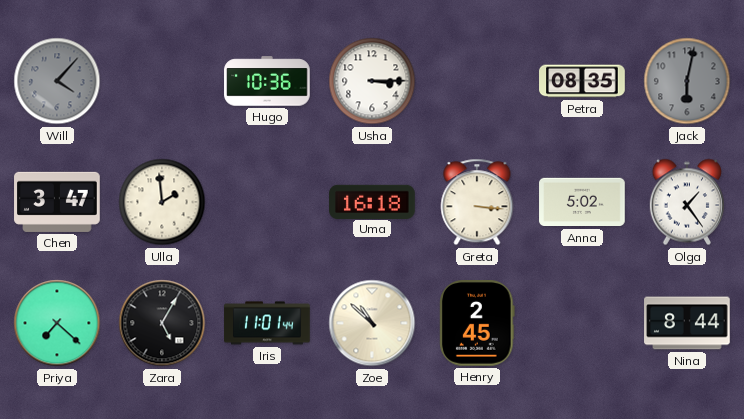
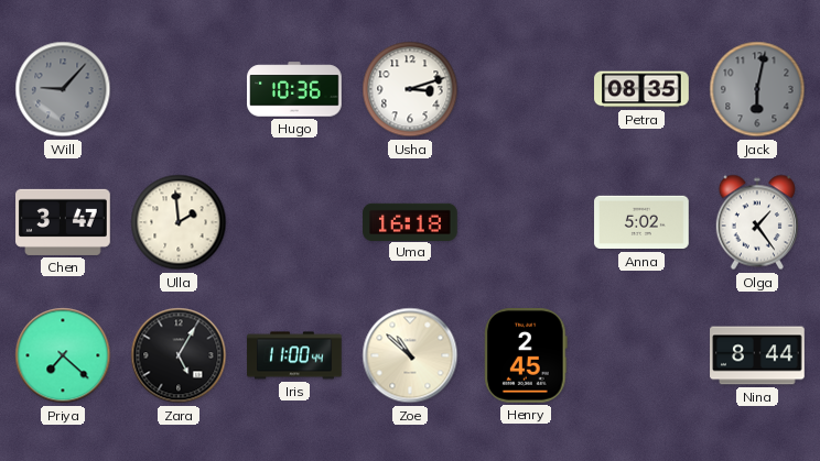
Will: 4:07 -> 9:07
Usha: 3:15 -> 3:12
Greta: 3:16 -> none
Iris: 11:01 -> 11:00
